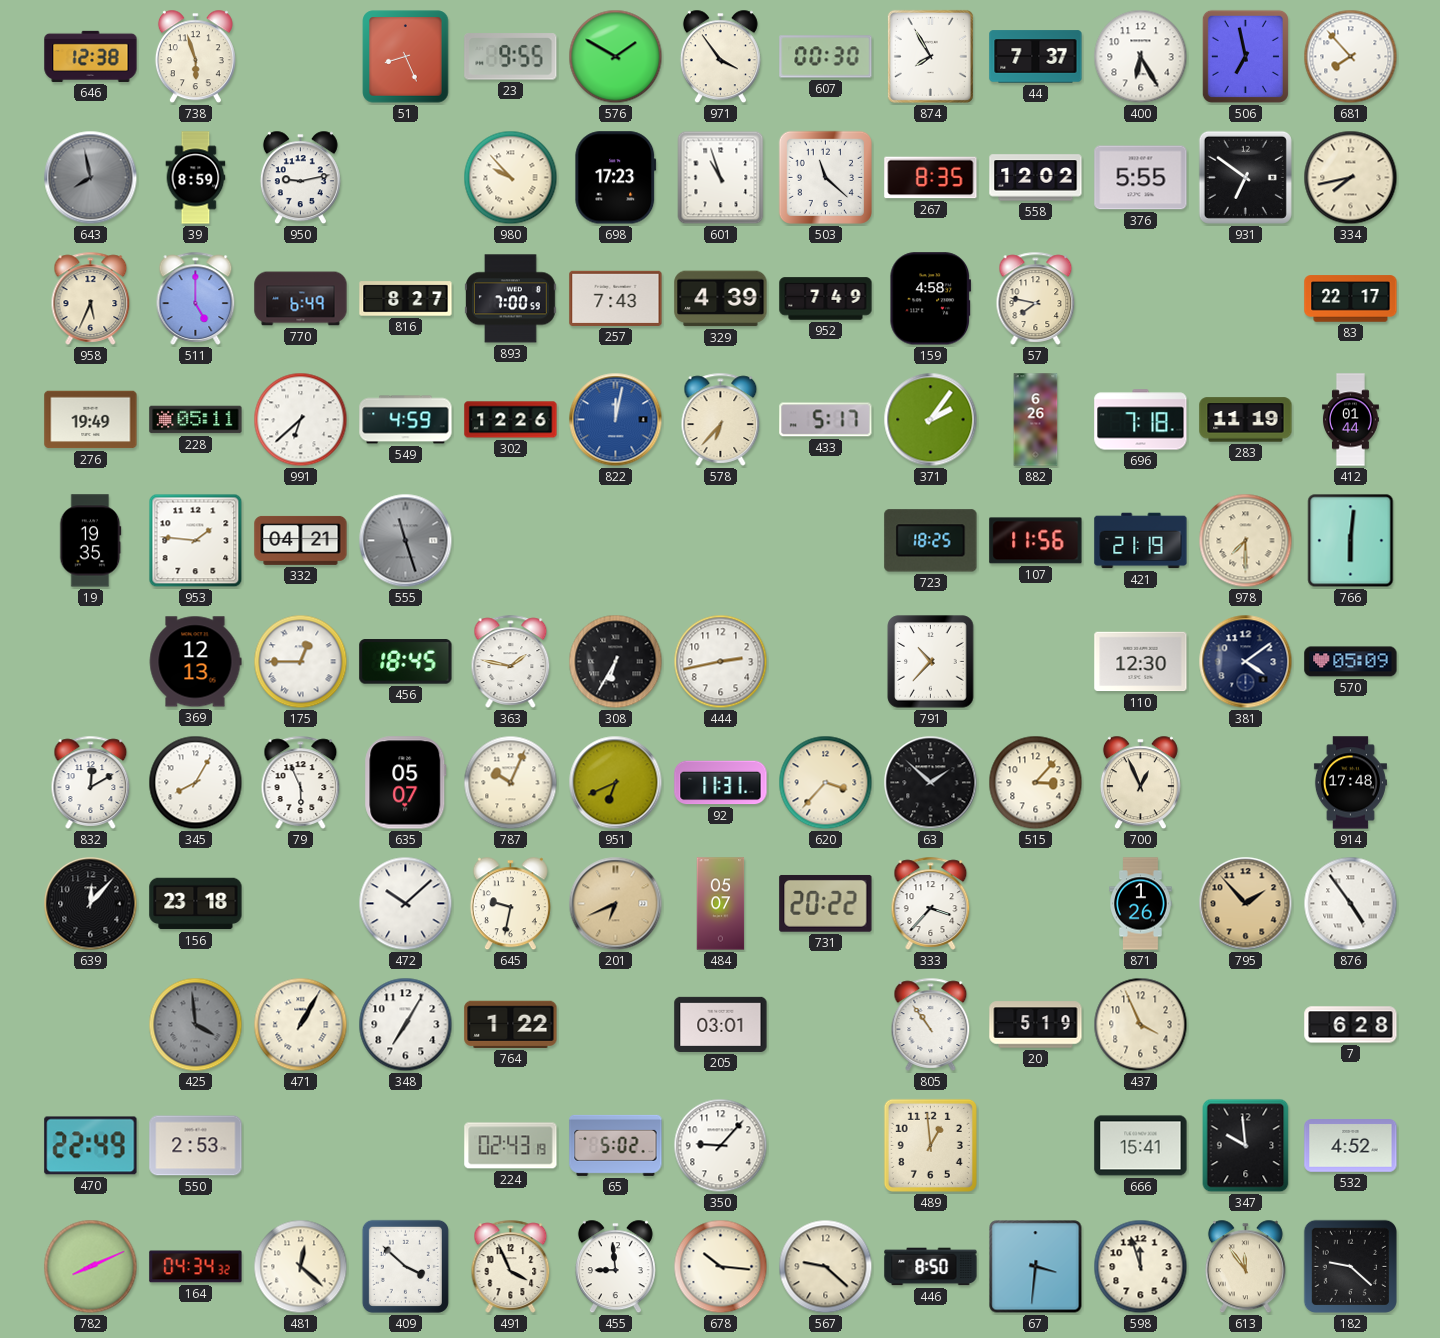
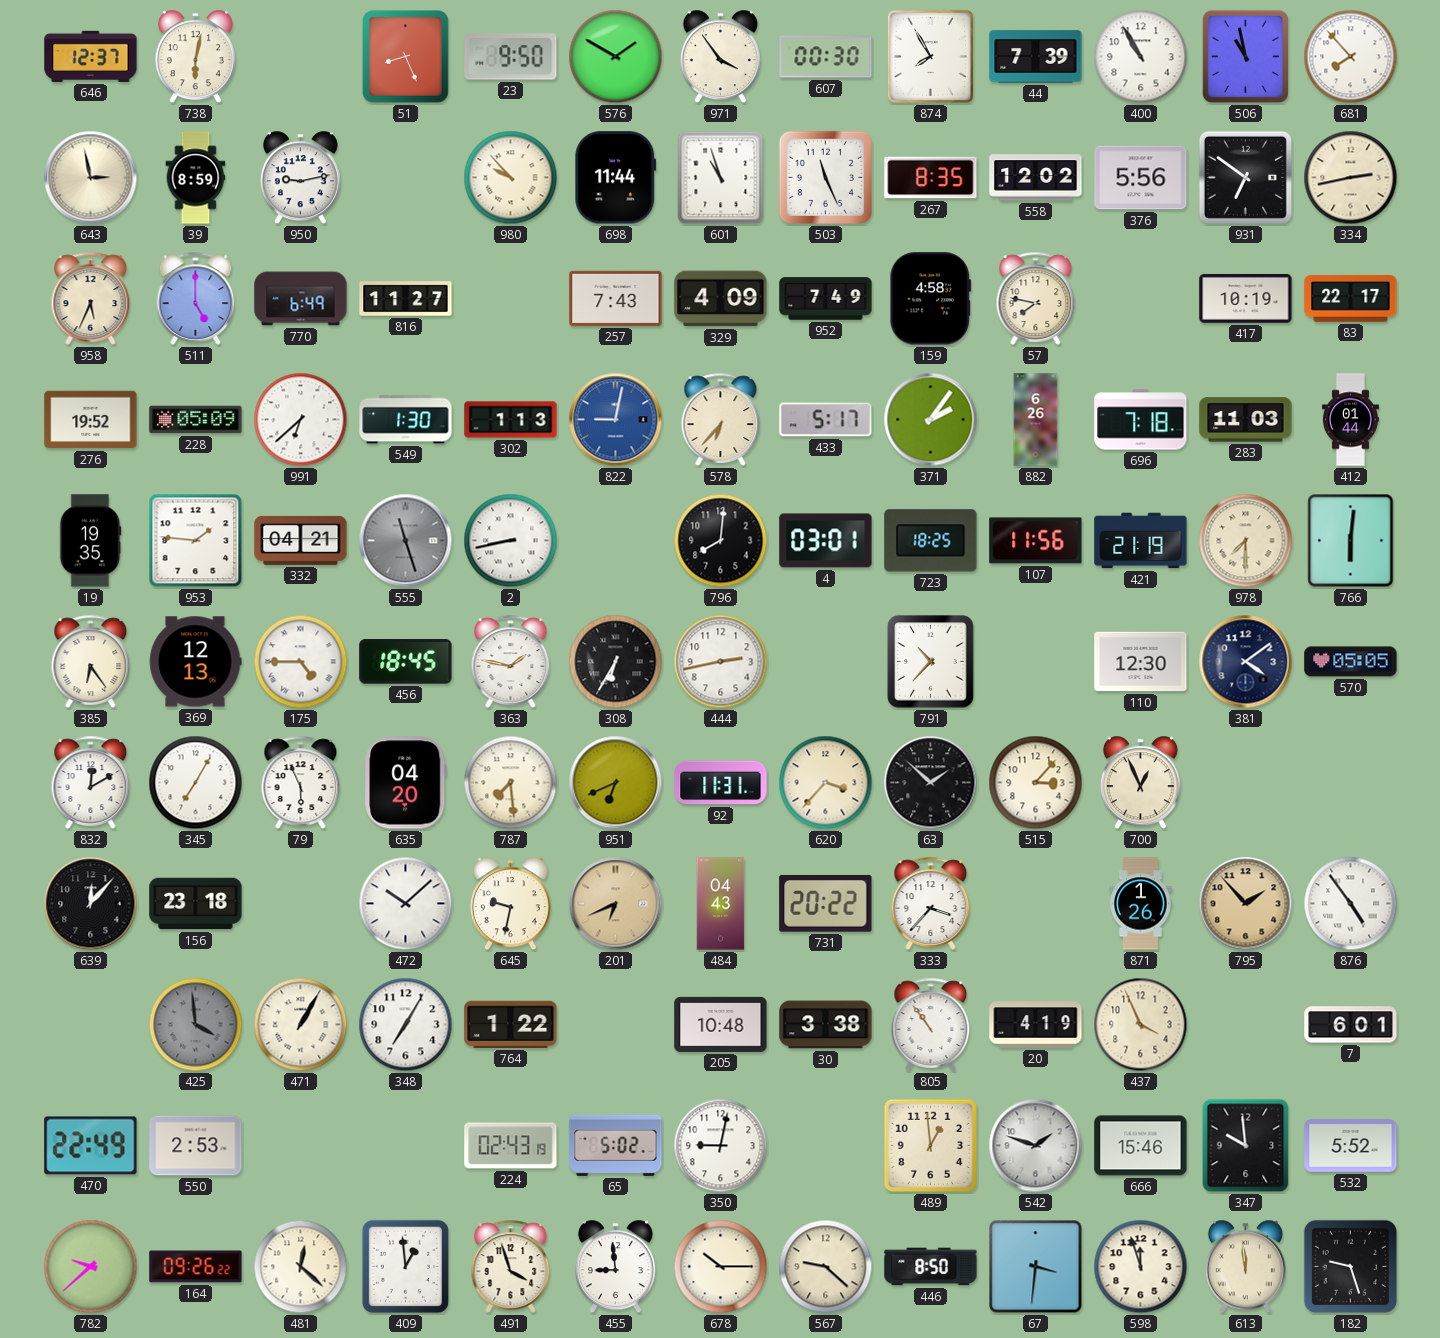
646: 12:38 -> 12:37
738: 5:57 -> 6:02
23: 9:55 -> 9:50
44: 7:37 -> 7:39
400: 6:25 -> 10:55
506: 6:58 -> 10:58
643: 7:58 -> 2:58
643 dial: grey -> cream
698: 17:23 -> 11:44
503: 11:22 -> 11:26
376: 5:55 -> 5:56
334: 7:43 -> 2:43
816: 8:27 -> 11:27
893: 7:00 -> none
329: 4:39 -> 4:09
417: none -> 10:19
276: 19:49 -> 19:52
228: 05:11 -> 05:09
549: 4:59 -> 1:30
302: 12:26 -> 1:13
822: 12:02 -> 9:02
283: 11:19 -> 11:03
2: none -> 8:43
796: none -> 8:01
4: none -> 03:01
385: none -> 6:24
175: 12:45 -> 4:45
570: 05:09 -> 05:05
345: 8:05 -> 7:05
635: 05:07 -> 04:20
787: 10:04 -> 7:29
914: 17:48 -> none
484: 05:07 -> 04:43
205: 03:01 -> 10:48
30: none -> 3:38
20: 5:19 -> 4:19
7: 6:28 -> 6:01
350: 9:07 -> 9:02
542: none -> 1:48
666: 15:41 -> 15:46
532: 4:52 -> 5:52
782: 8:11 -> 9:38
164: 04:34 -> 09:26
409: 3:52 -> 12:59
491: 3:56 -> 3:57
678: 10:16 -> 10:15
613: 11:54 -> 11:59
182: 9:22 -> 9:27
